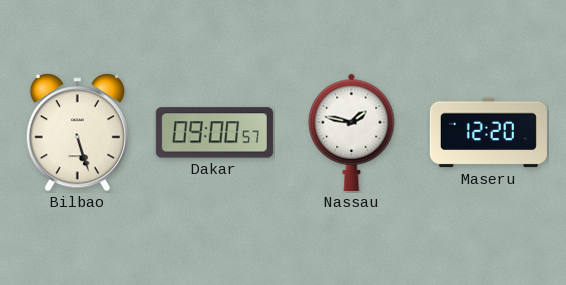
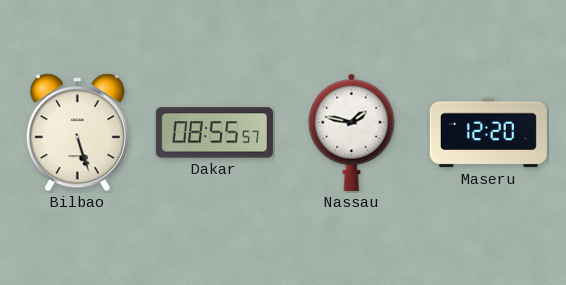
Dakar: 09:00 -> 08:55
